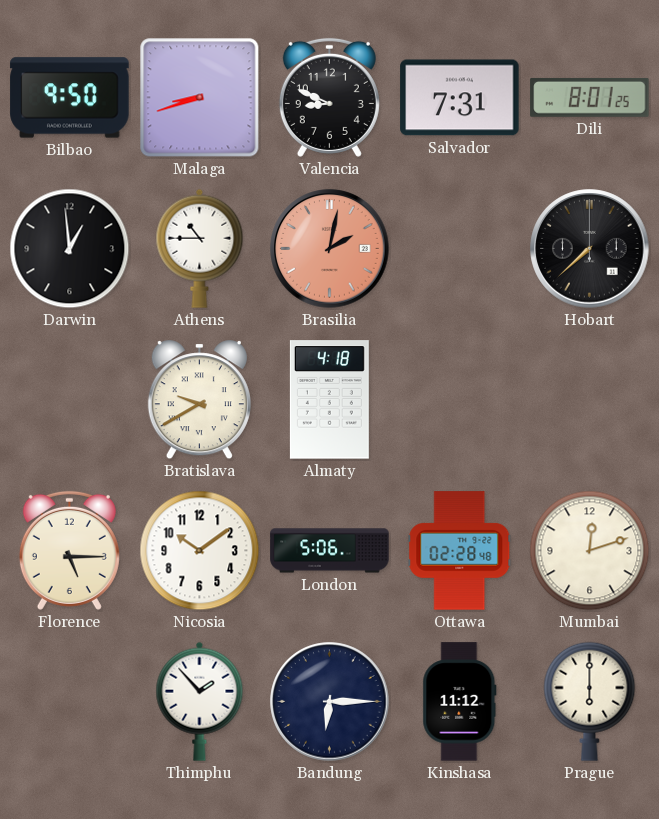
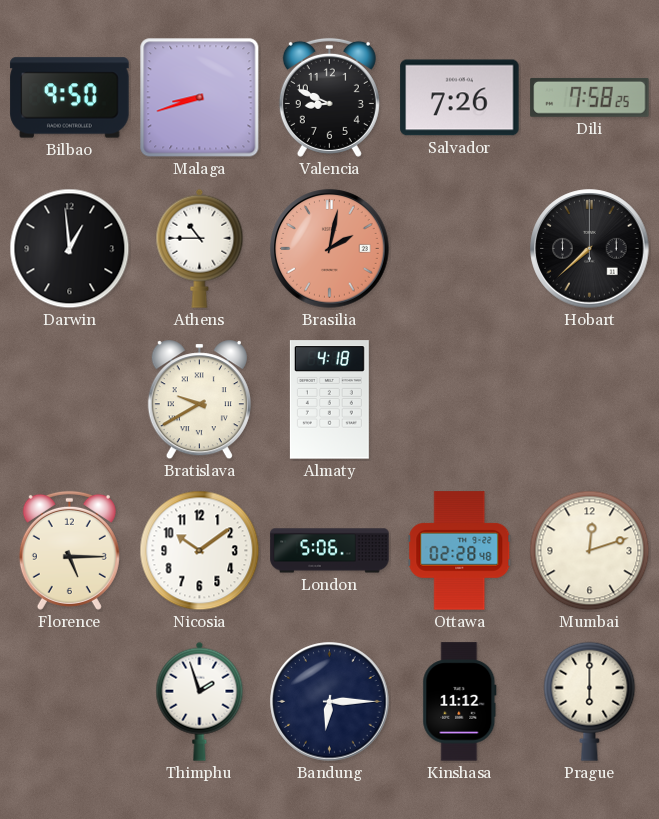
Salvador: 7:31 -> 7:26
Dili: 8:01 -> 7:58
Thimphu: 1:53 -> 1:57
